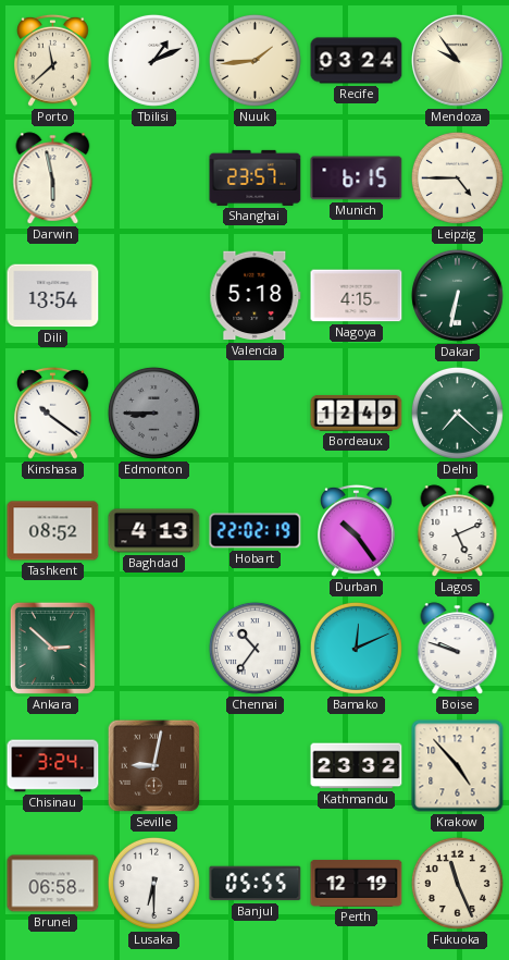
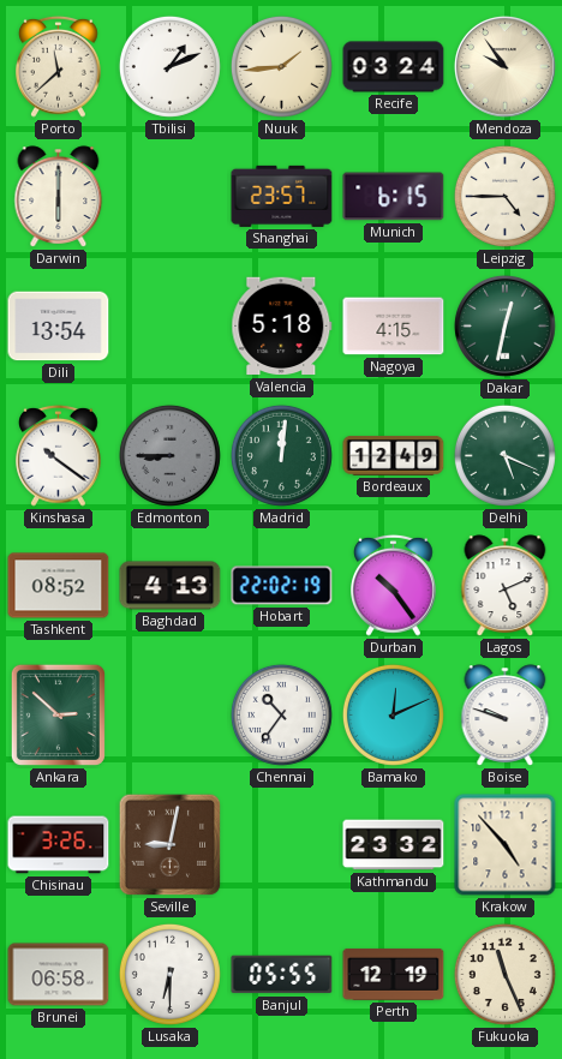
Darwin: 5:58 -> 6:00
Dakar: 6:32 -> 12:32
Madrid: none -> 12:01
Delhi: 7:22 -> 5:19
Chisinau: 3:24 -> 3:26
